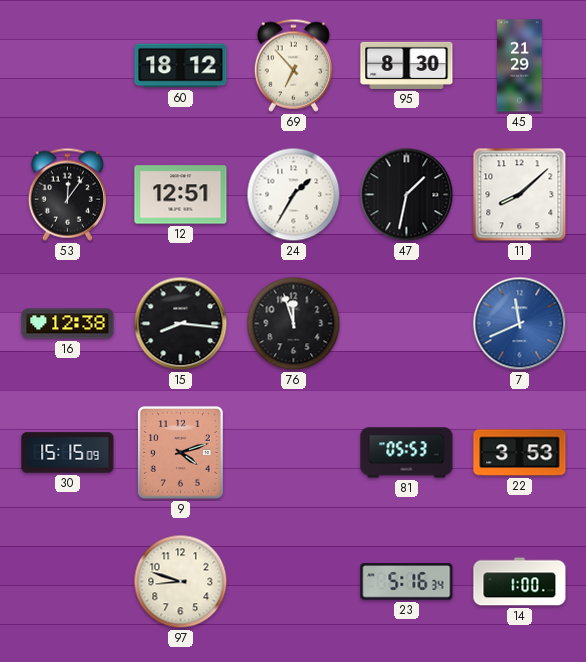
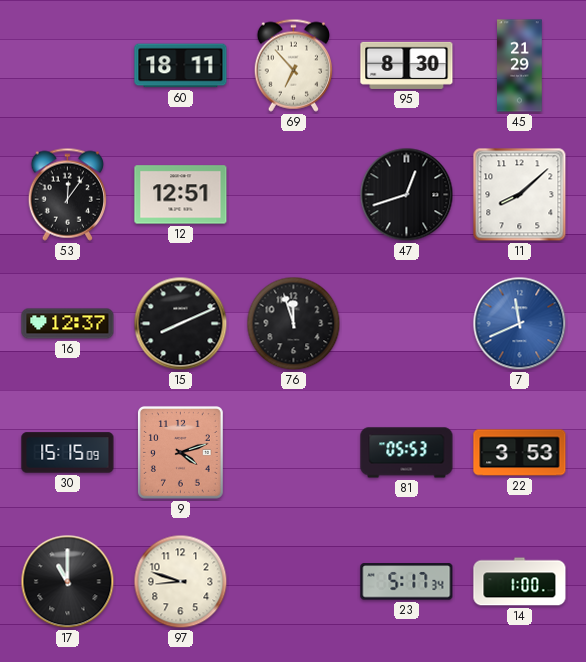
60: 18:12 -> 18:11
24: 1:35 -> none
47: 1:32 -> 12:42
16: 12:38 -> 12:37
15: 8:16 -> 8:11
17: none -> 11:00
23: 5:16 -> 5:17
